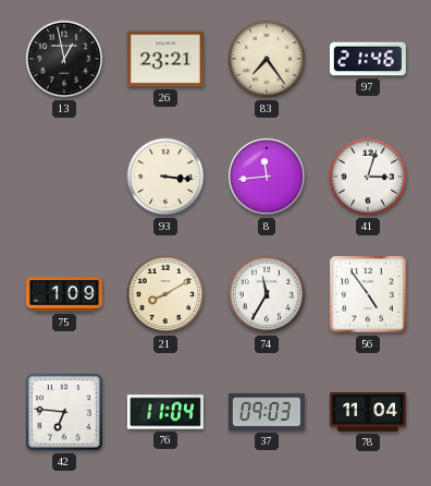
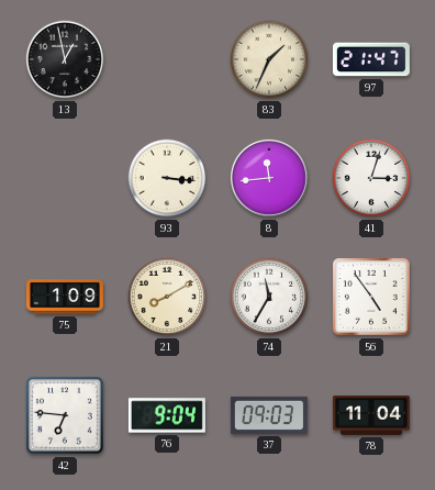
26: 23:21 -> none
83: 7:24 -> 1:34
97: 21:46 -> 21:47
76: 11:04 -> 9:04
